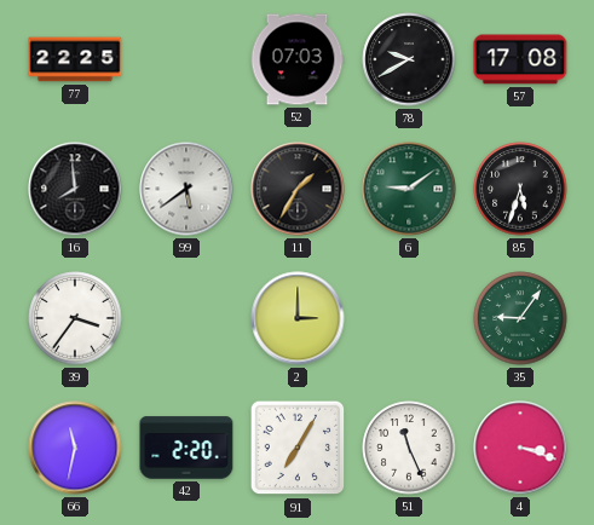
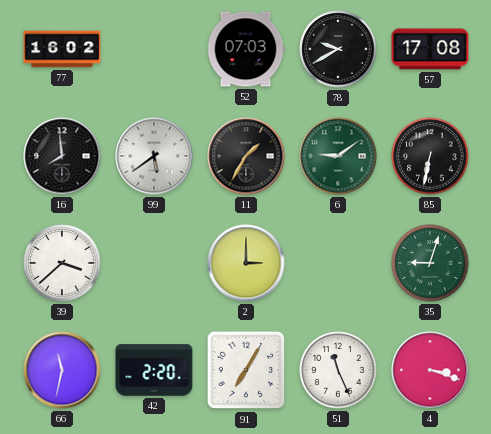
77: 22:25 -> 16:02
85: 5:33 -> 6:32
39: 3:36 -> 3:38
35: 9:06 -> 9:03
